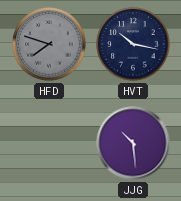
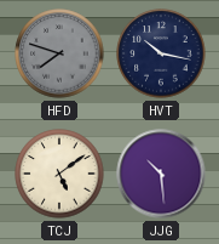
TCJ: none -> 5:09
